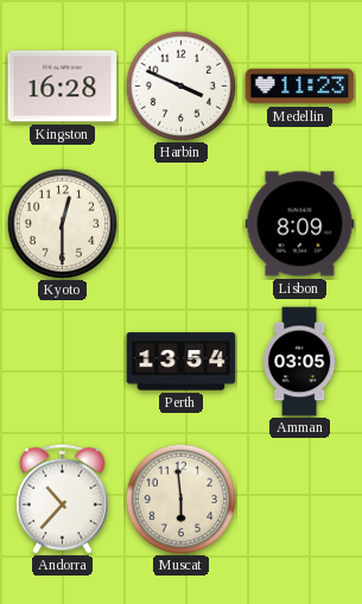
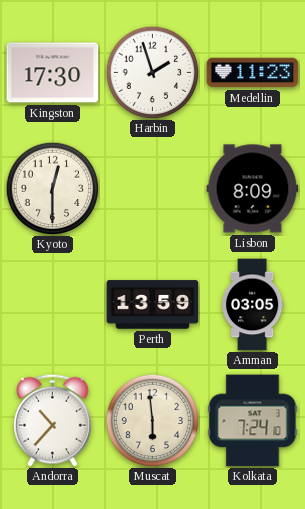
Kingston: 16:28 -> 17:30
Harbin: 3:49 -> 1:57
Perth: 13:54 -> 13:59
Kolkata: none -> 7:24
